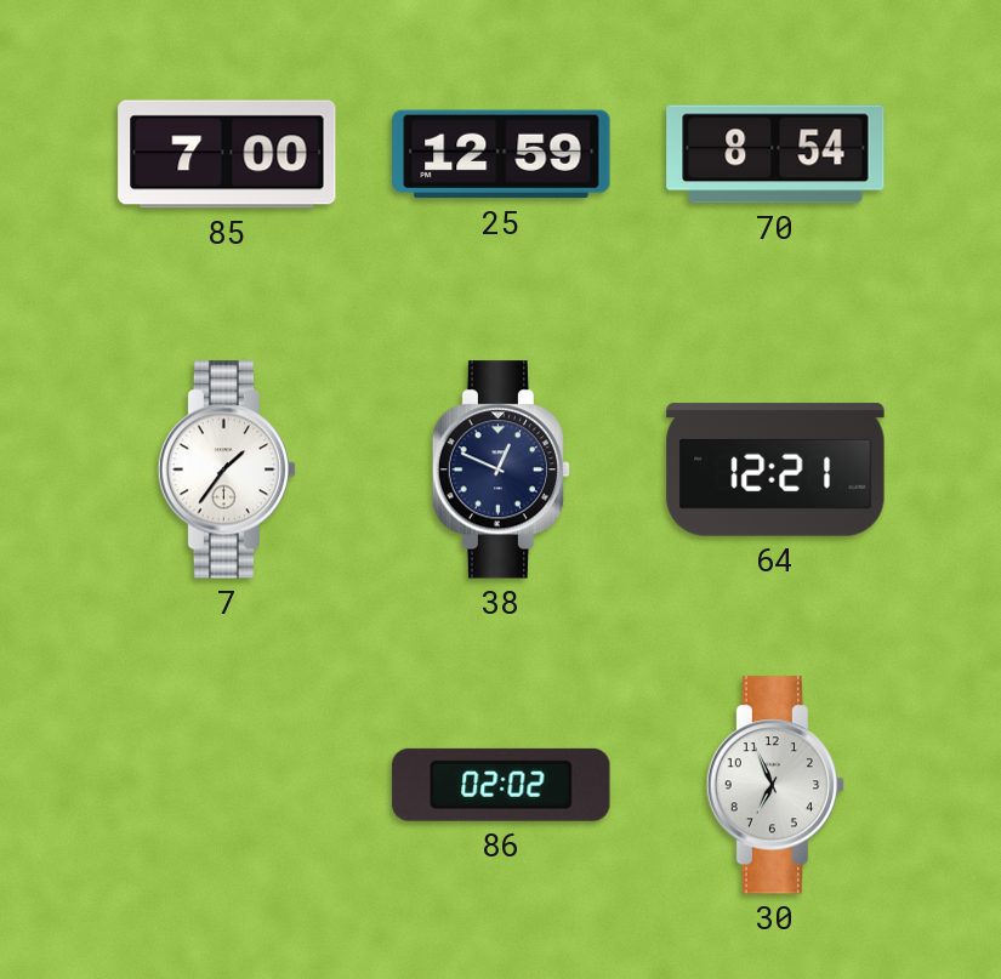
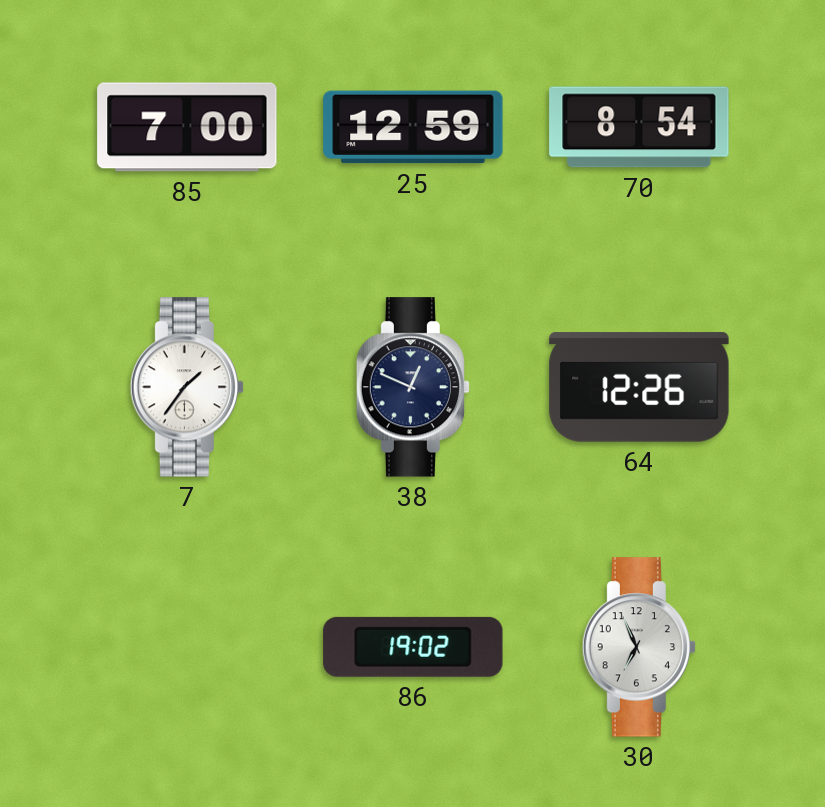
64: 12:21 -> 12:26
86: 02:02 -> 19:02
